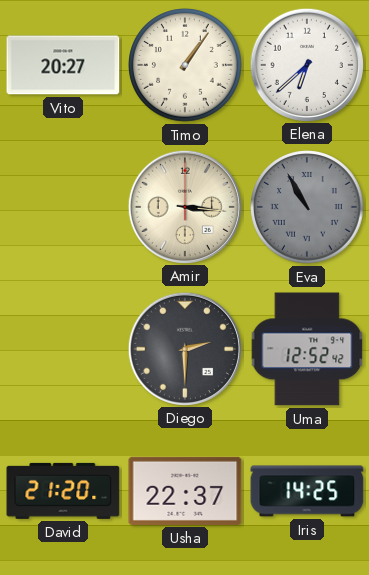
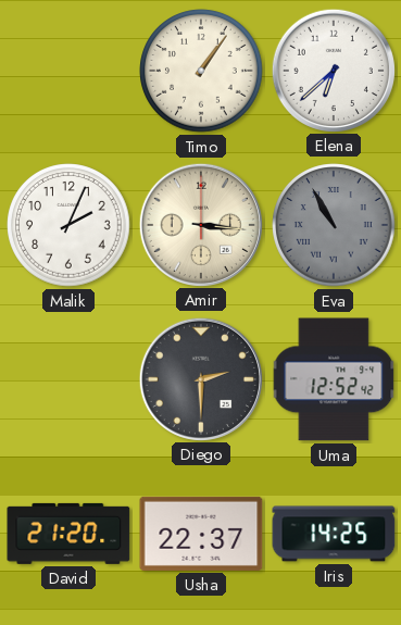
Vito: 20:27 -> none
Malik: none -> 2:04
